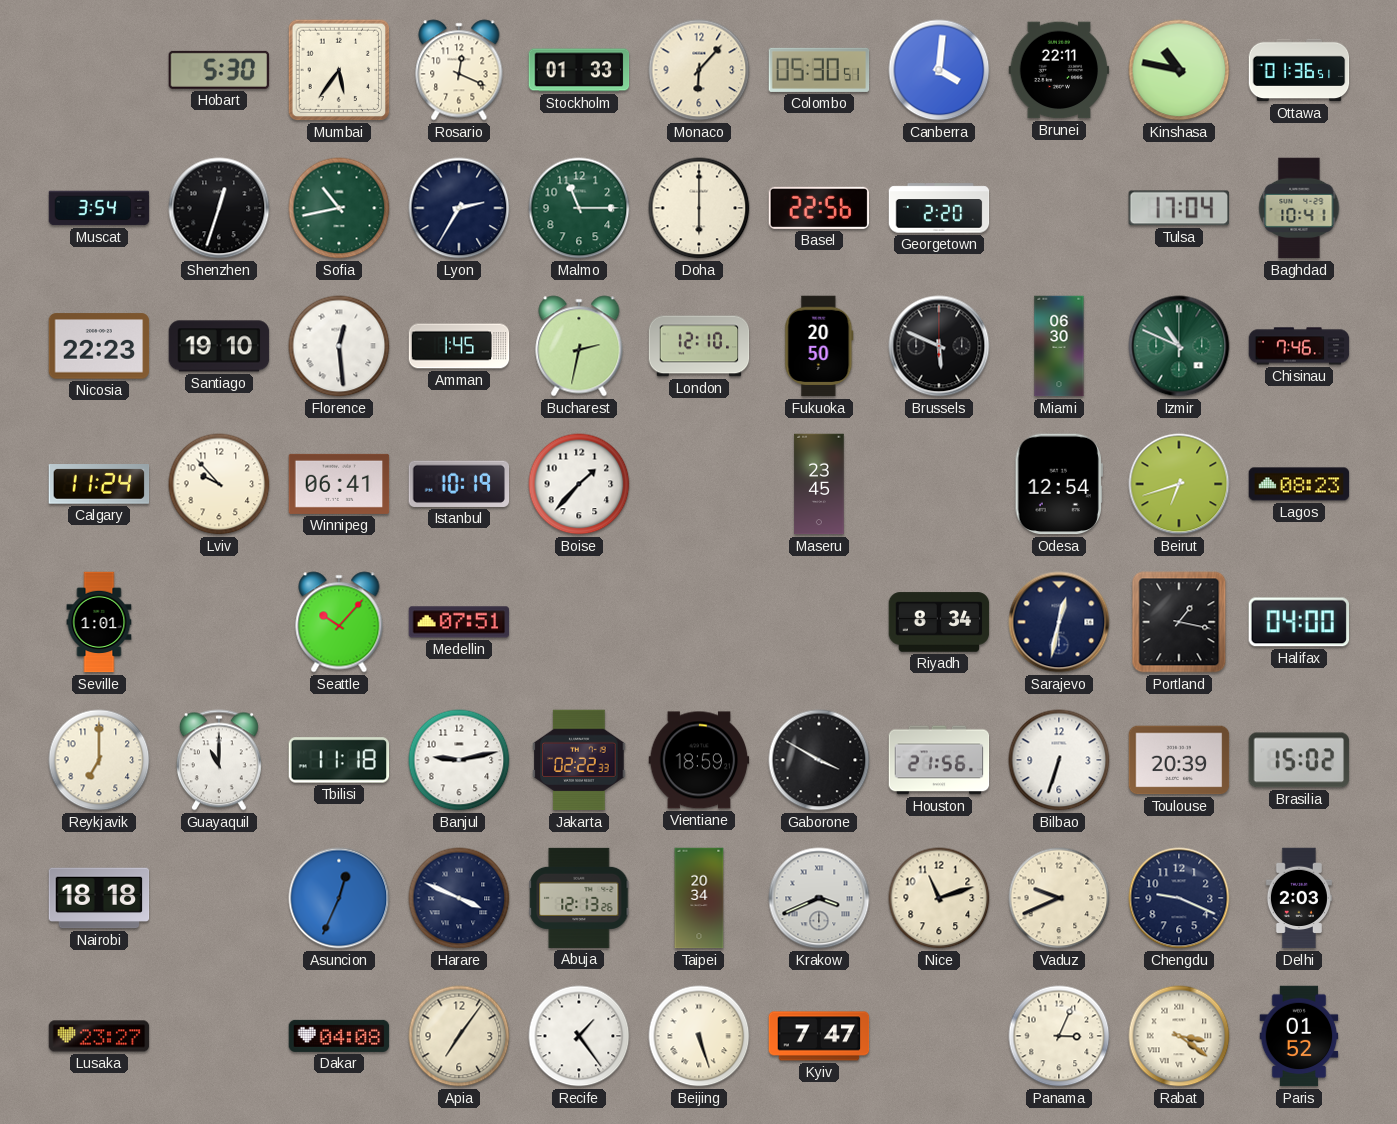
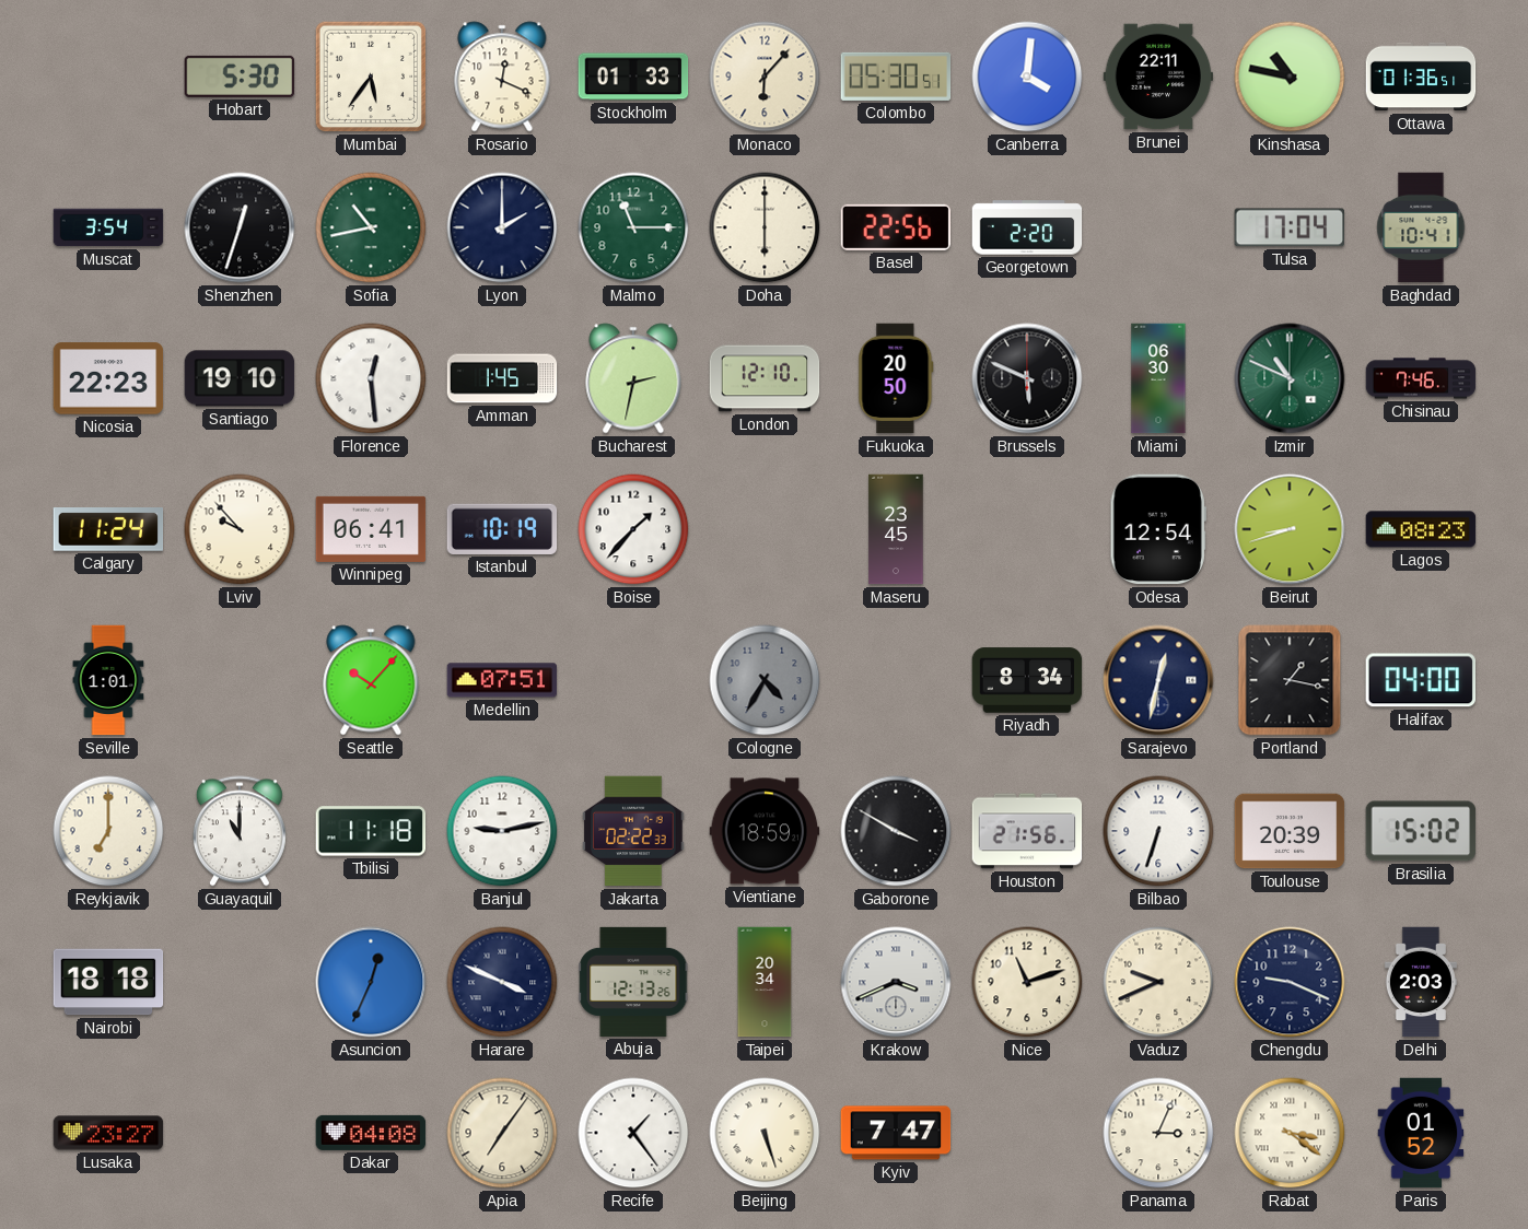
Lyon: 2:35 -> 2:00
Beirut: 6:42 -> 8:42
Cologne: none -> 4:35
